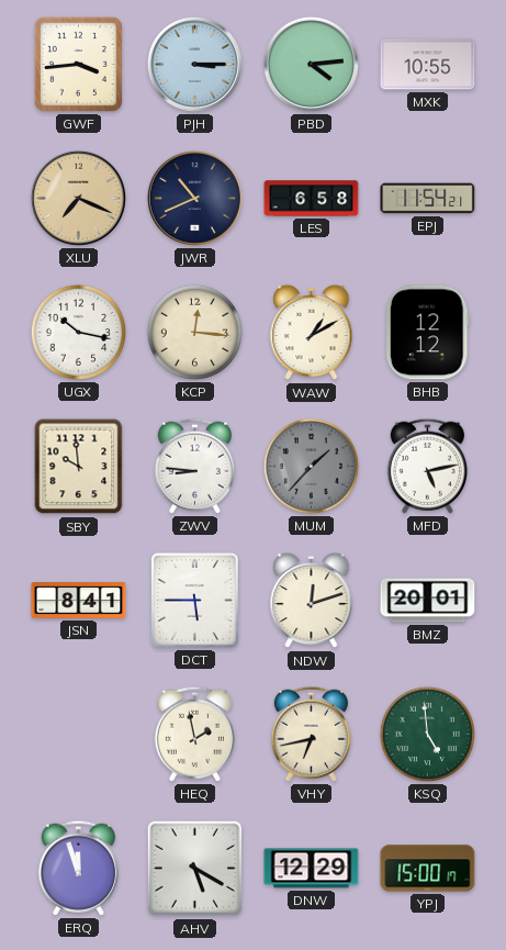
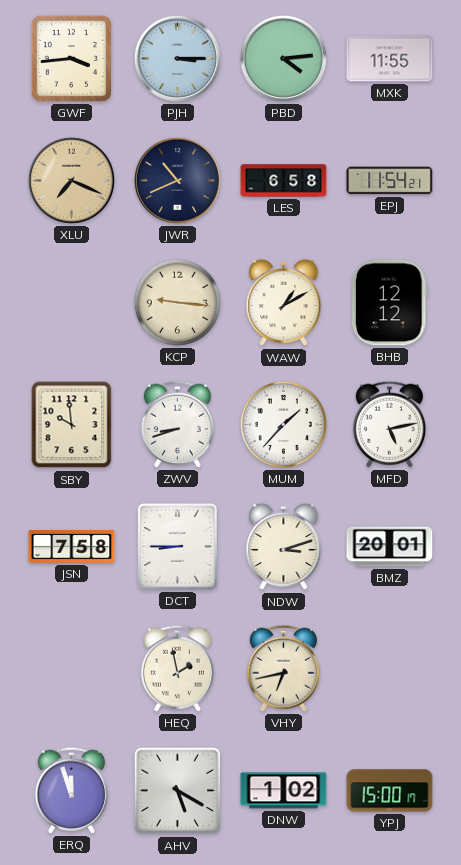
MXK: 10:55 -> 11:55
UGX: 10:17 -> none
KCP: 12:16 -> 9:16
ZWV: 8:46 -> 8:42
MUM dial: grey -> white
JSN: 8:41 -> 7:58
DCT: 5:45 -> 8:45
NDW: 12:12 -> 3:12
KSQ: 4:59 -> none
DNW: 12:29 -> 1:02
